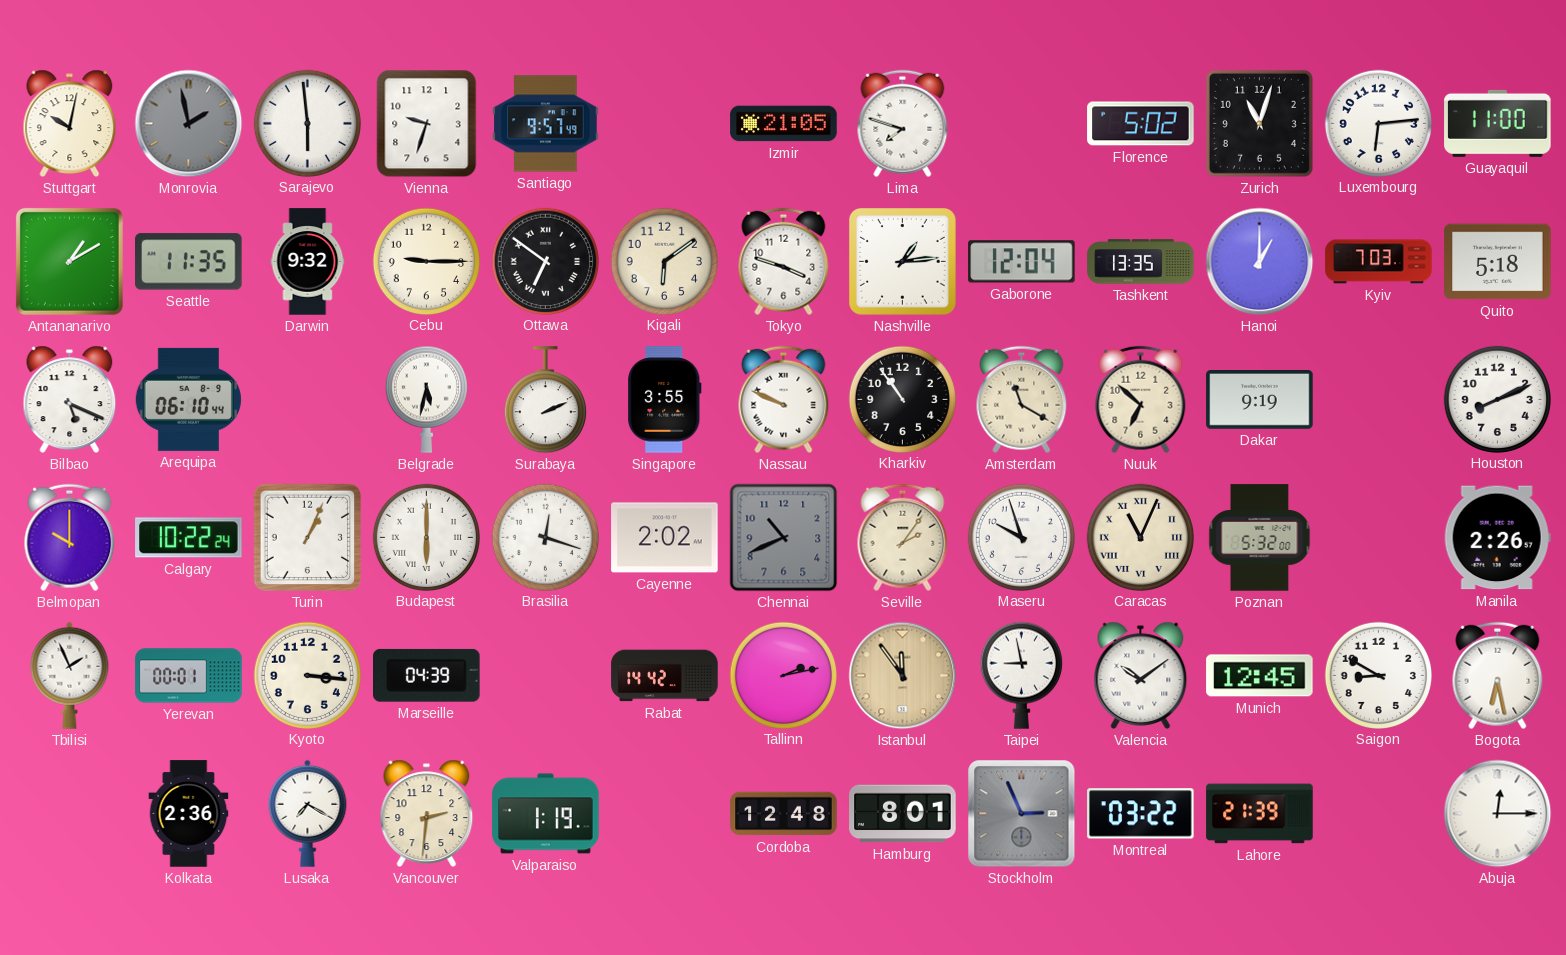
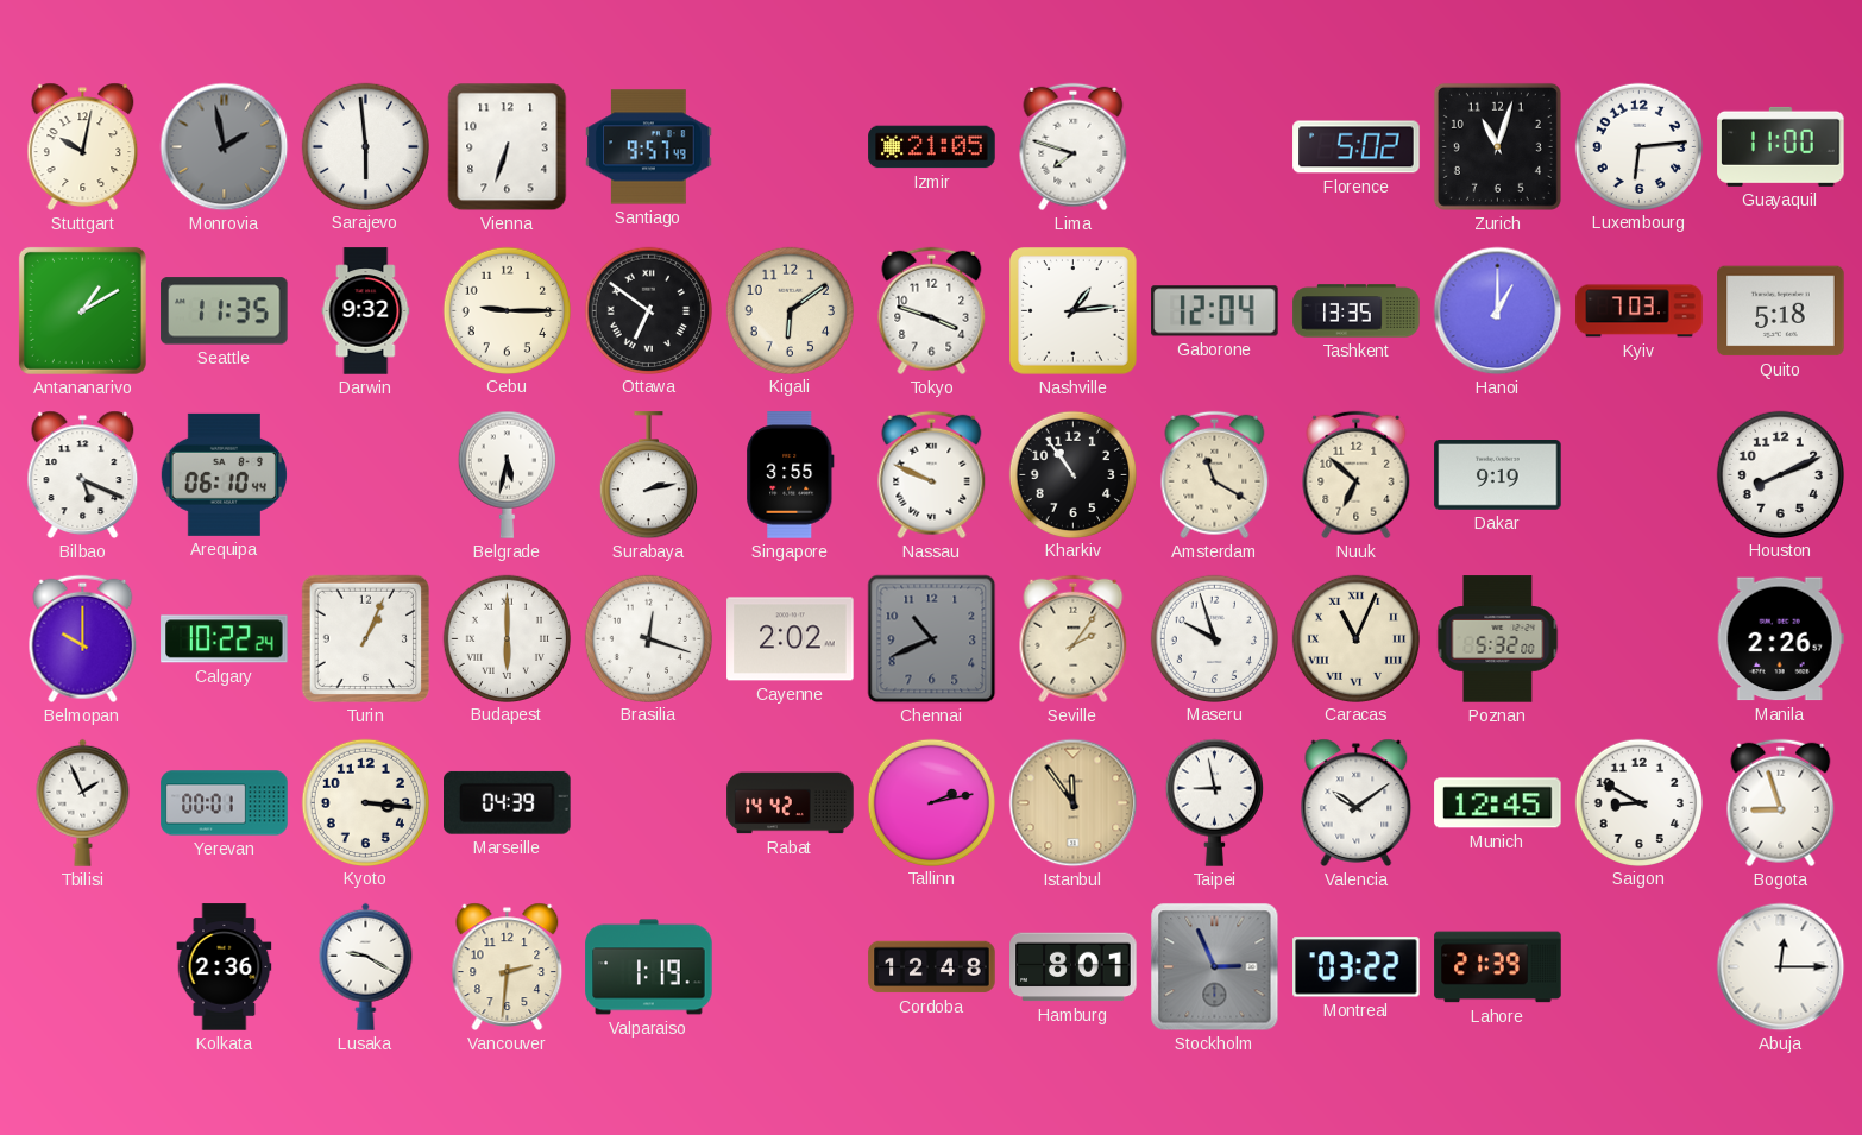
Vienna: 9:33 -> 6:33
Surabaya: 2:11 -> 2:13
Bogota: 6:28 -> 8:57
Lusaka: 7:20 -> 9:20
